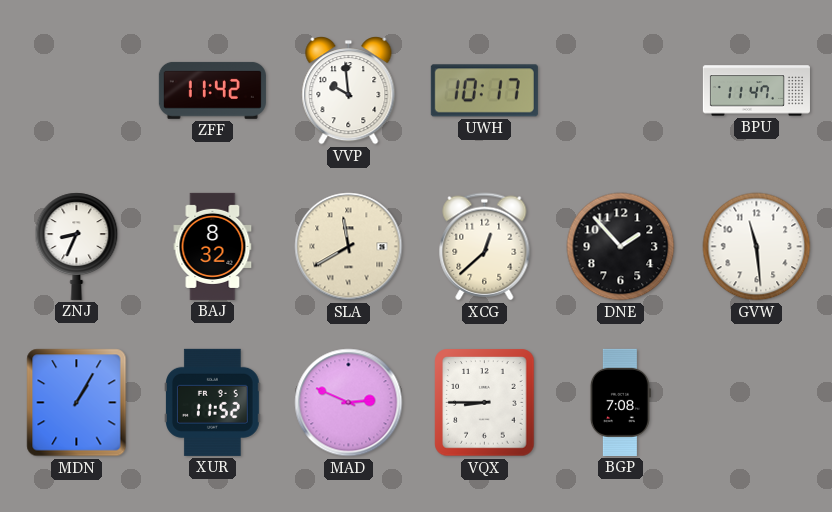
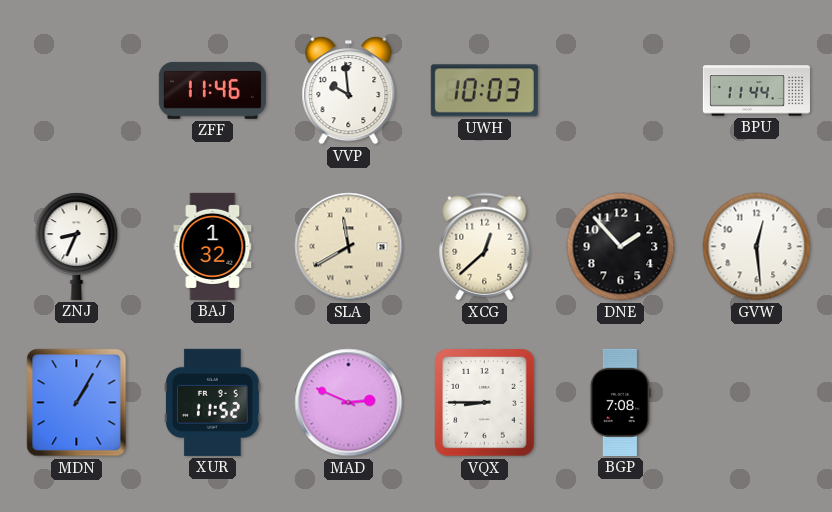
ZFF: 11:42 -> 11:46
UWH: 10:17 -> 10:03
BPU: 11:47 -> 11:44
BAJ: 8:32 -> 1:32
GVW: 11:29 -> 12:29
